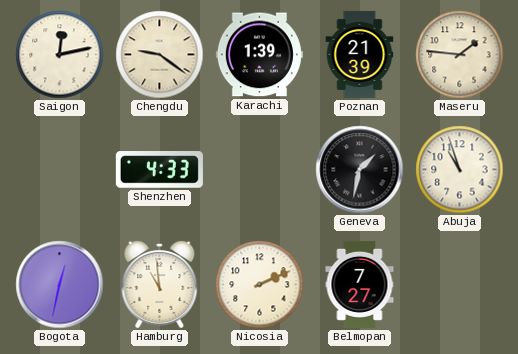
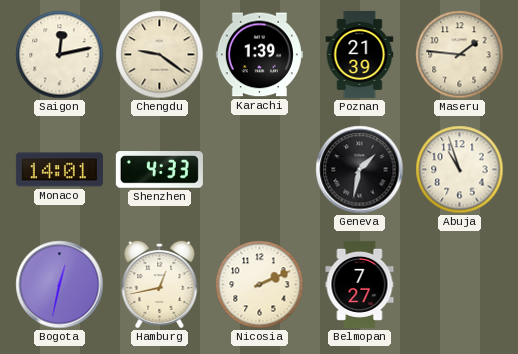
Monaco: none -> 14:01
Hamburg: 10:59 -> 12:43
